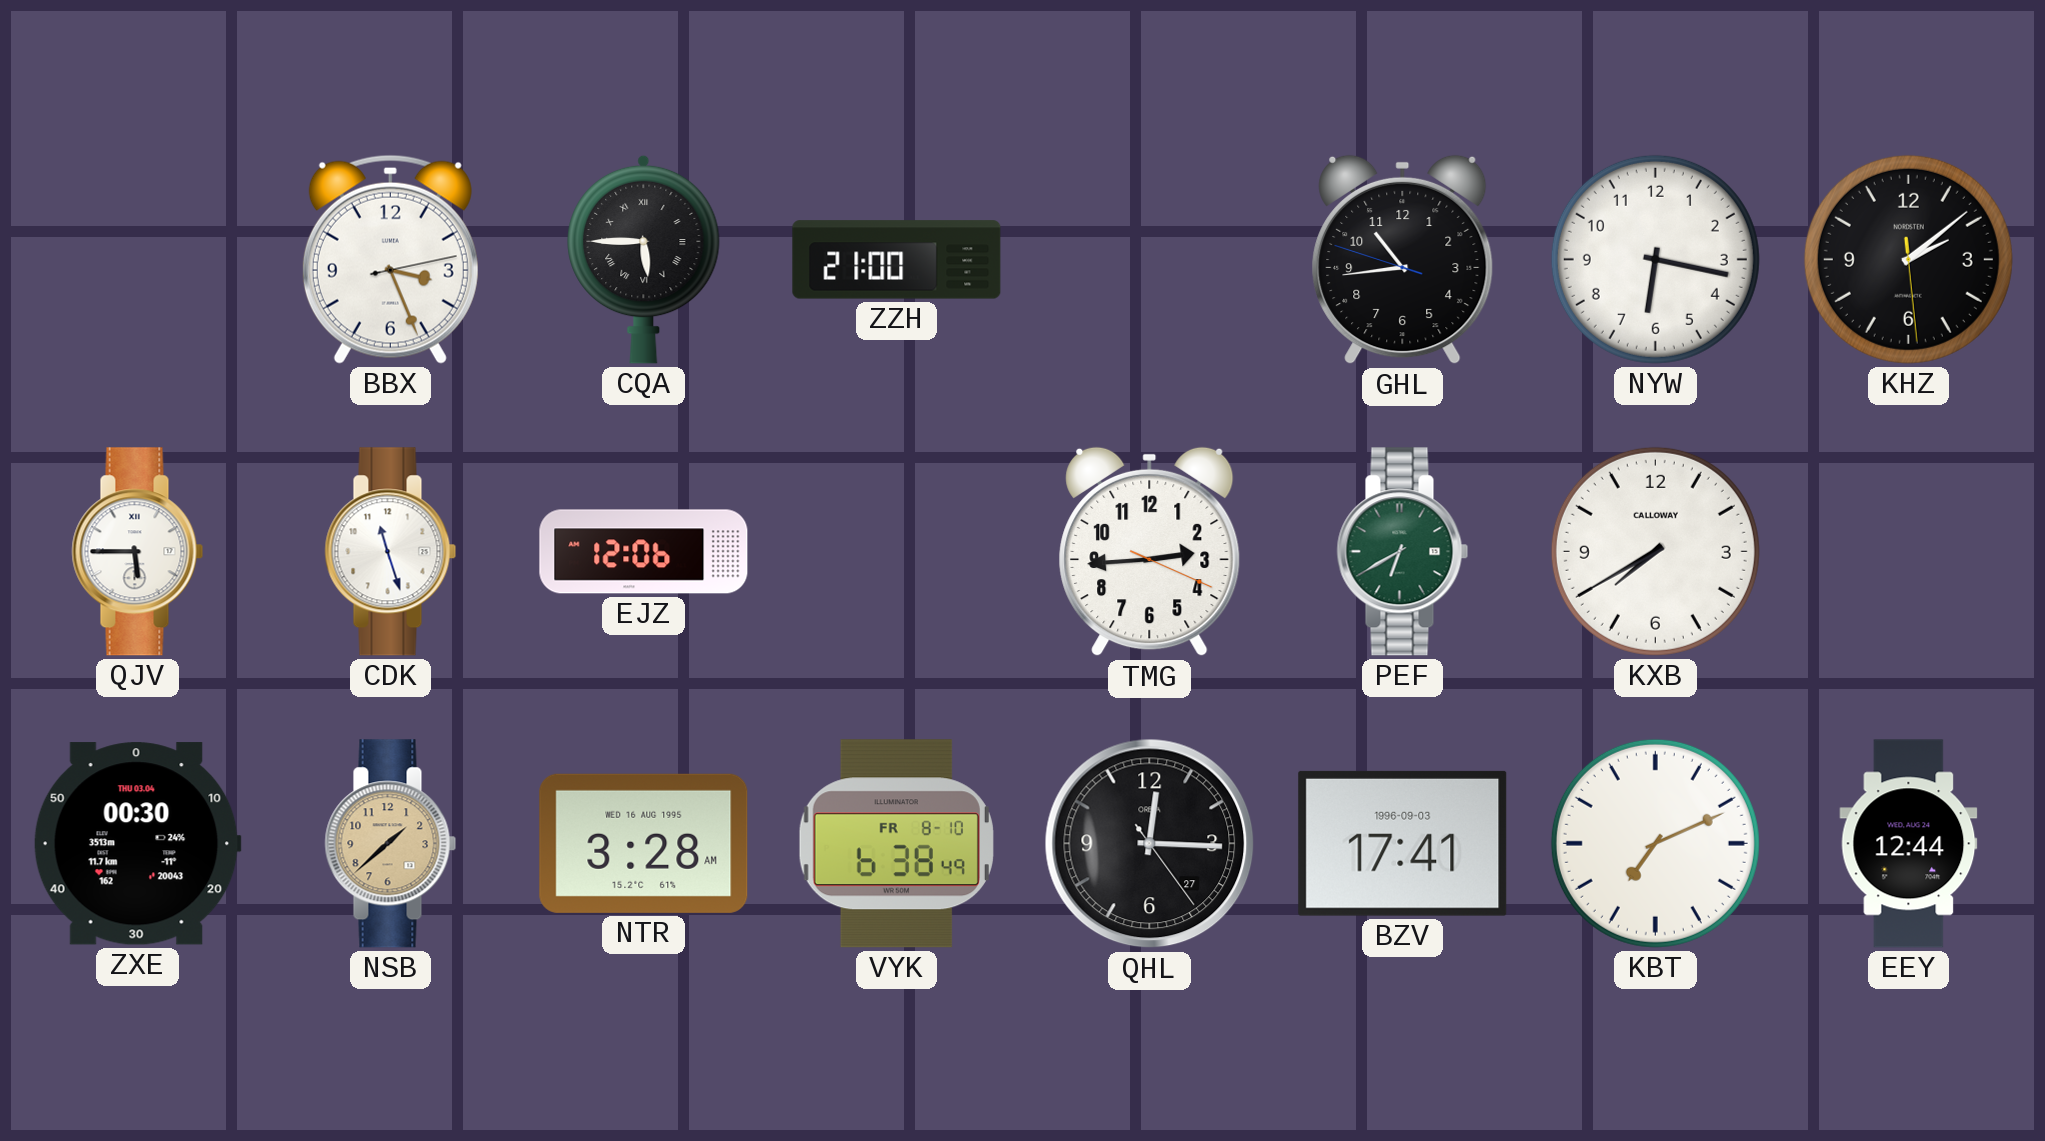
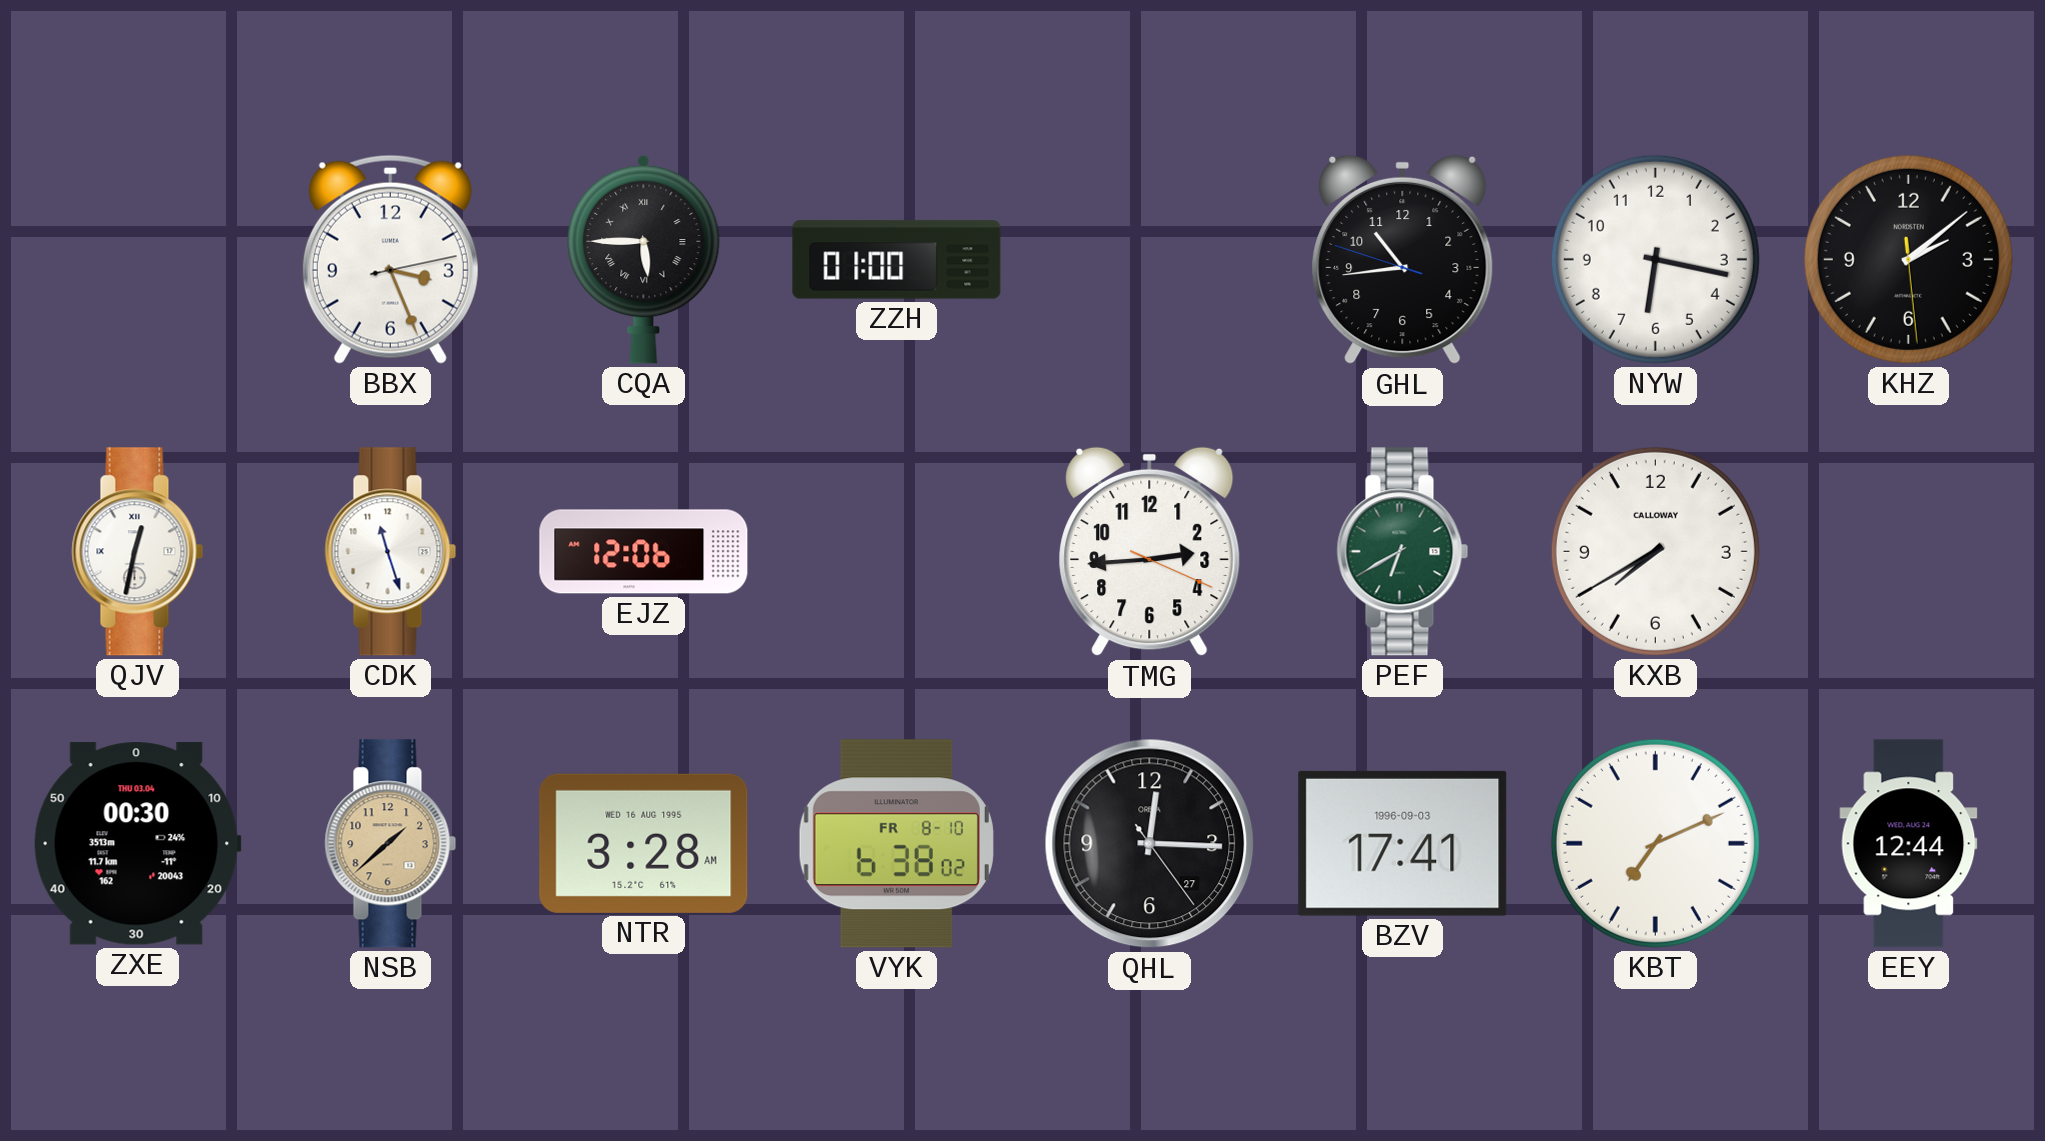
ZZH: 21:00 -> 01:00
QJV: 5:45 -> 12:32
VYK: 6:38:49 -> 6:38:02
